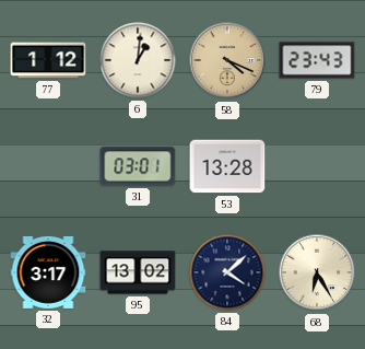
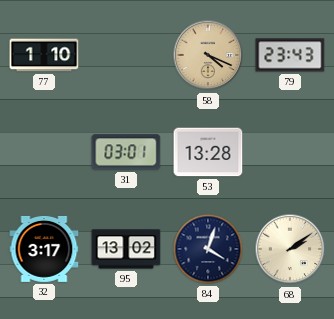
77: 1:12 -> 1:10
6: 1:01 -> none
84: 4:08 -> 4:03
68: 6:25 -> 2:09
